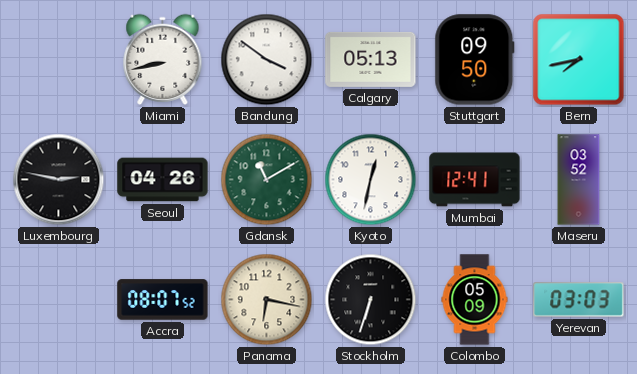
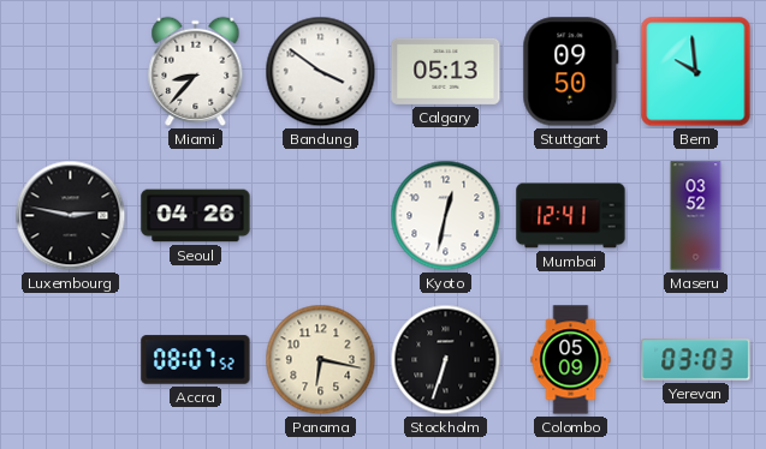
Miami: 8:43 -> 8:37
Bern: 7:43 -> 9:59
Gdansk: 11:10 -> none
